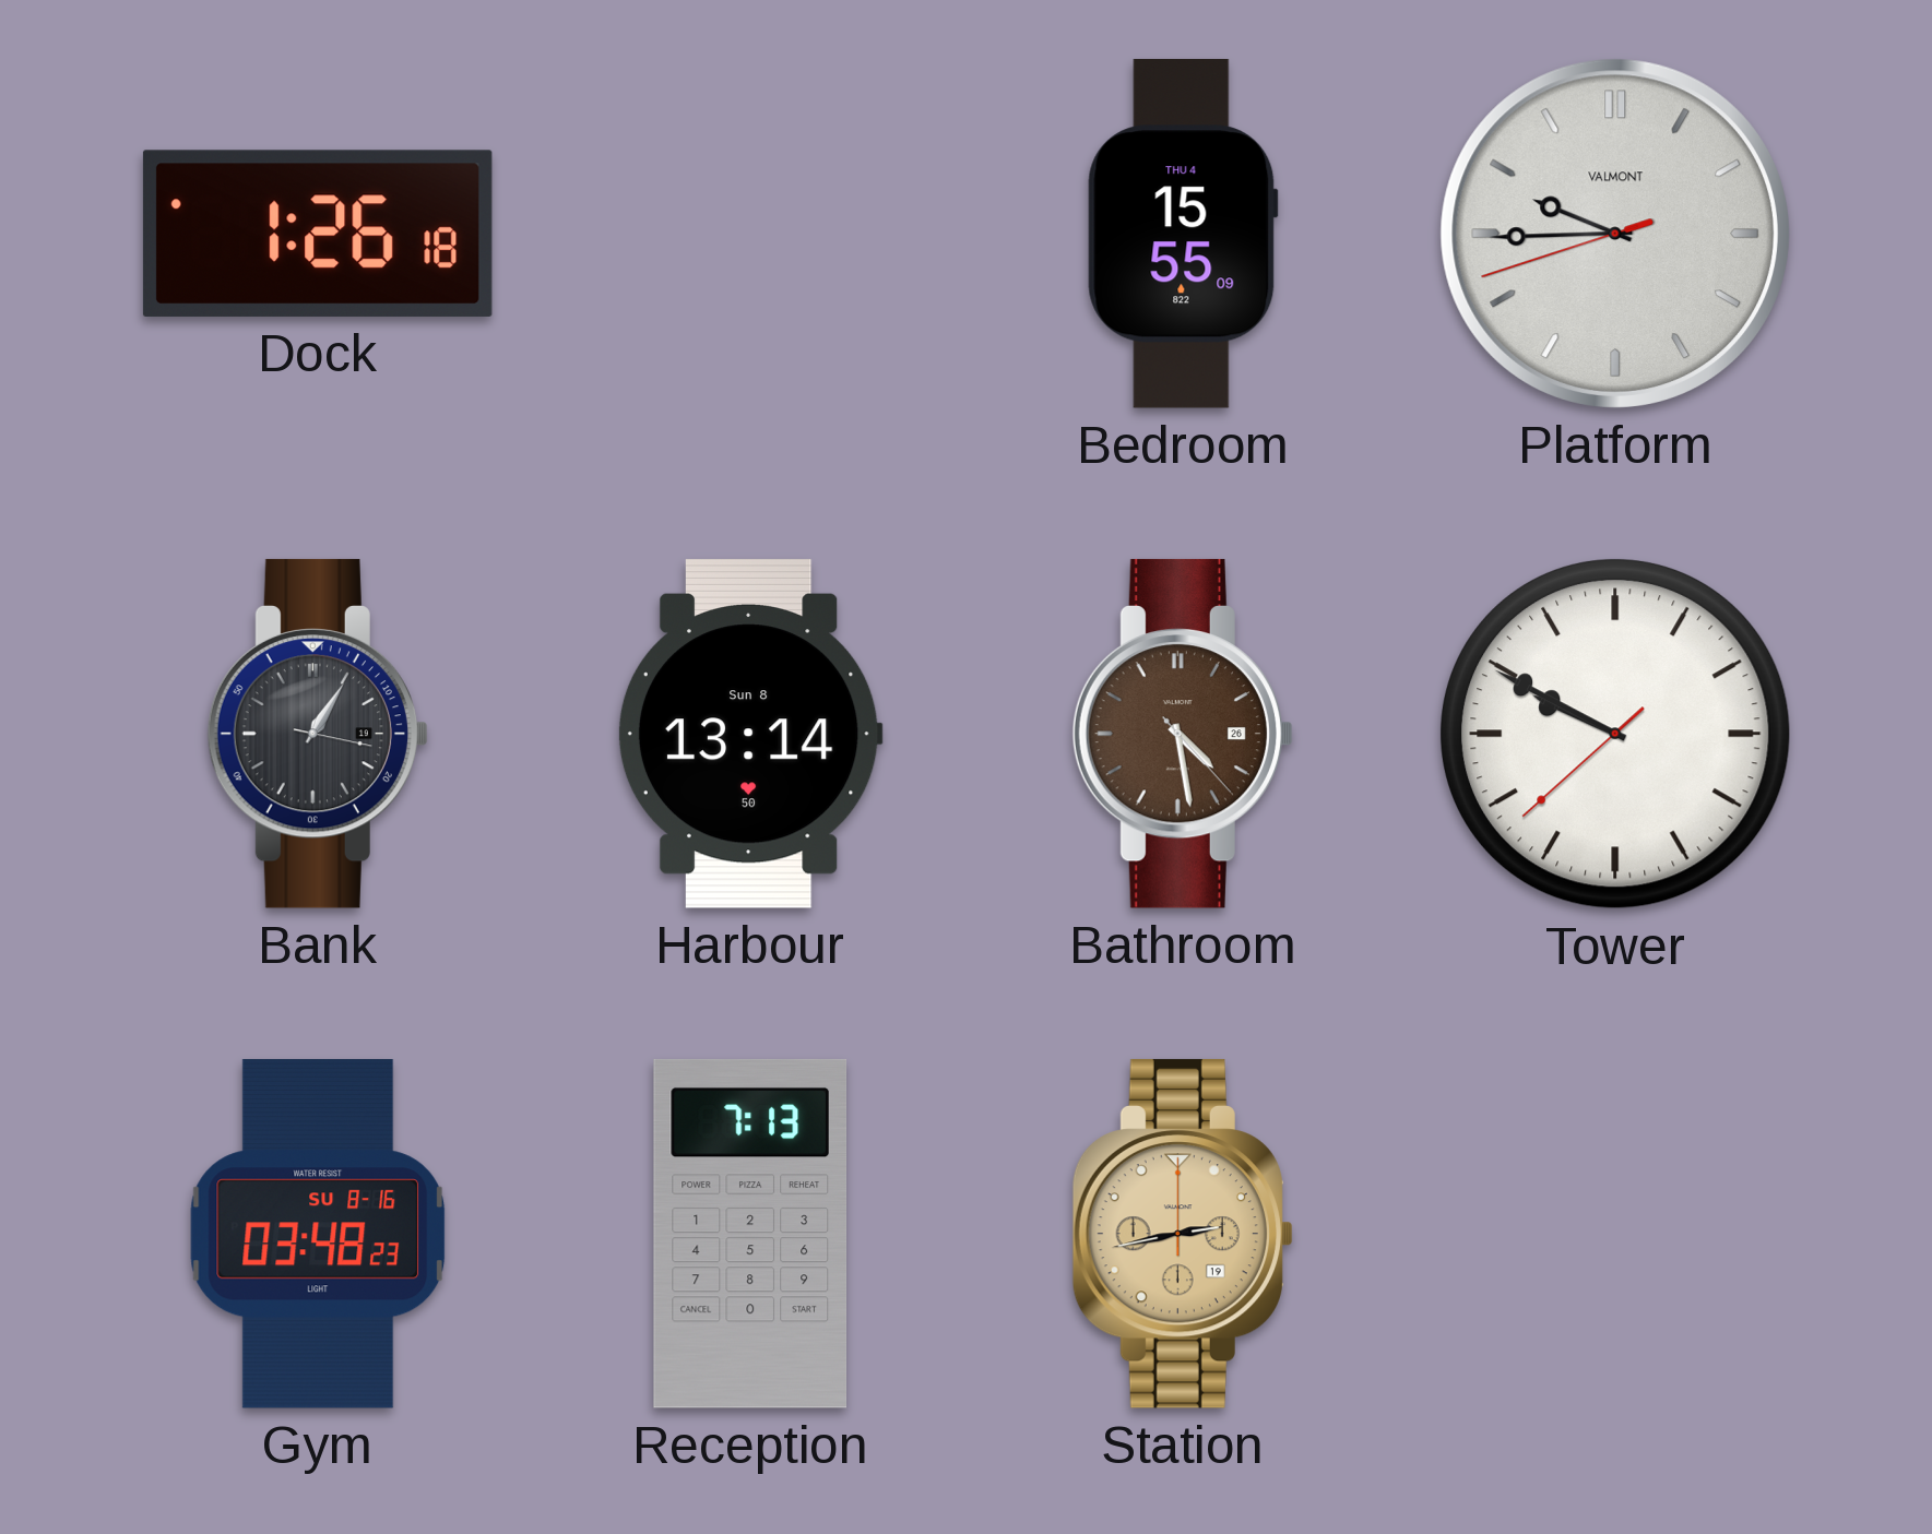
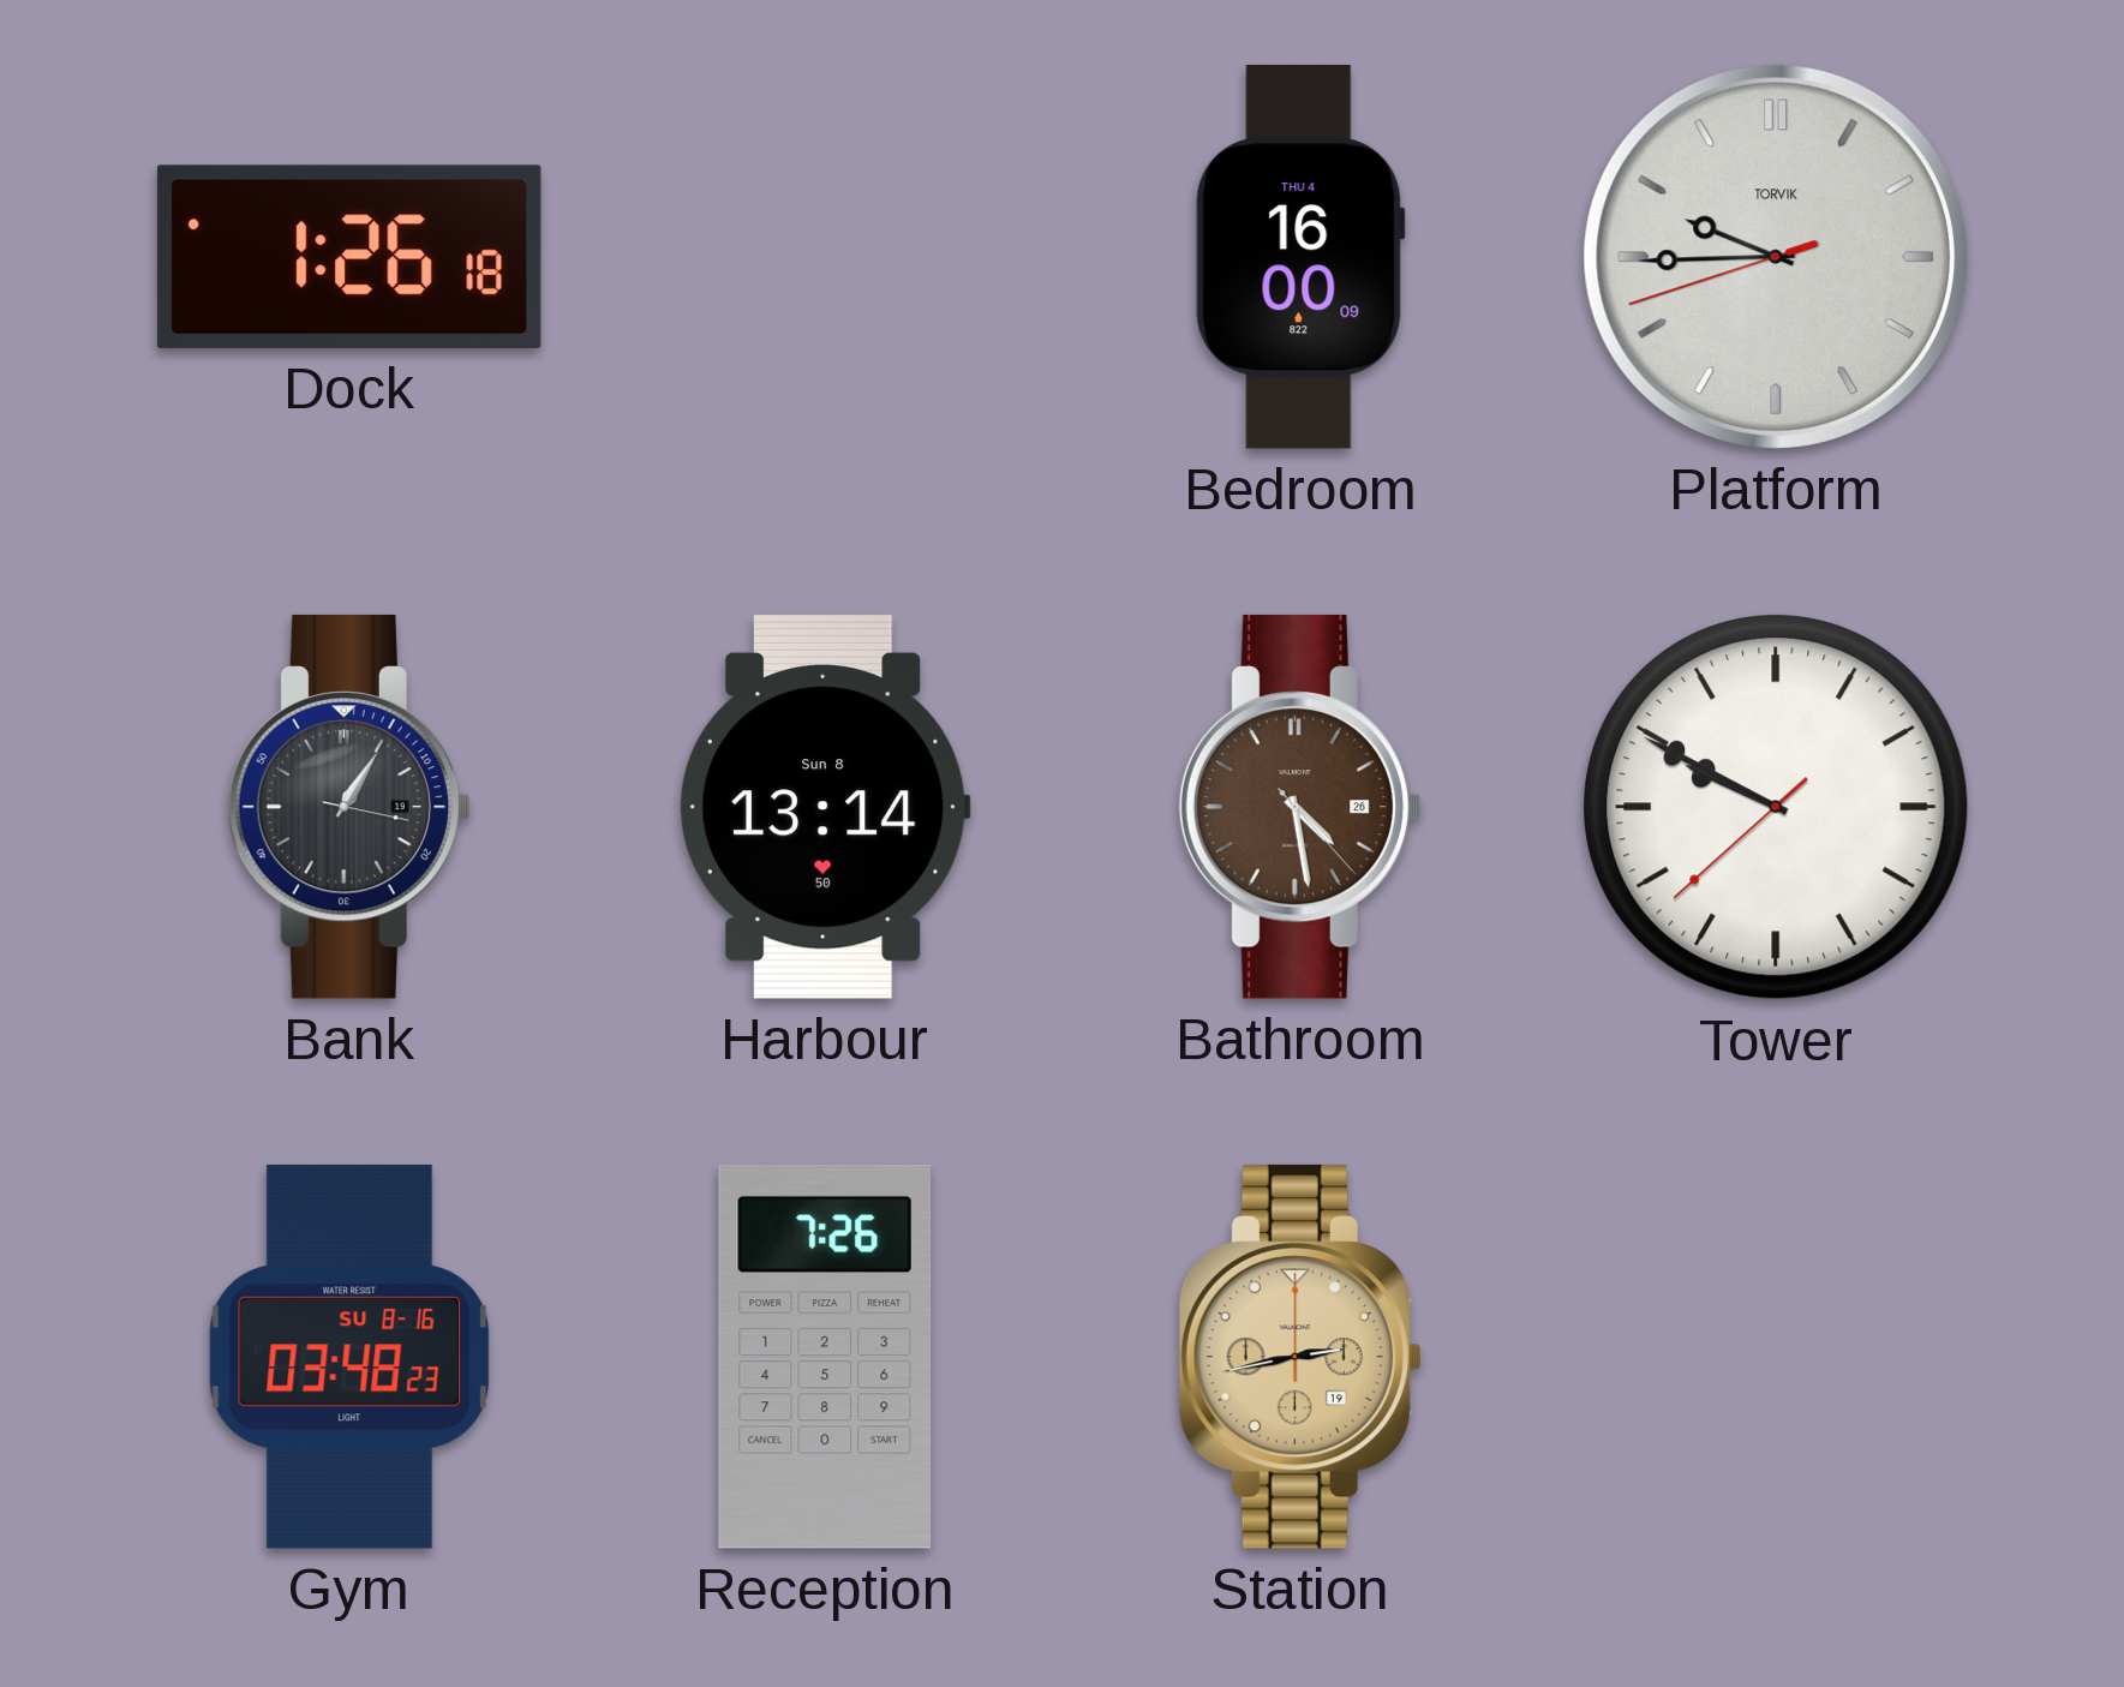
Bedroom: 15:55 -> 16:00
Platform brand: VALMONT -> TORVIK
Reception: 7:13 -> 7:26
